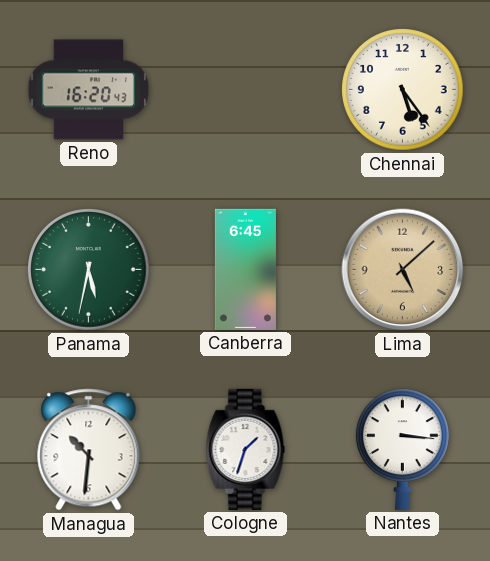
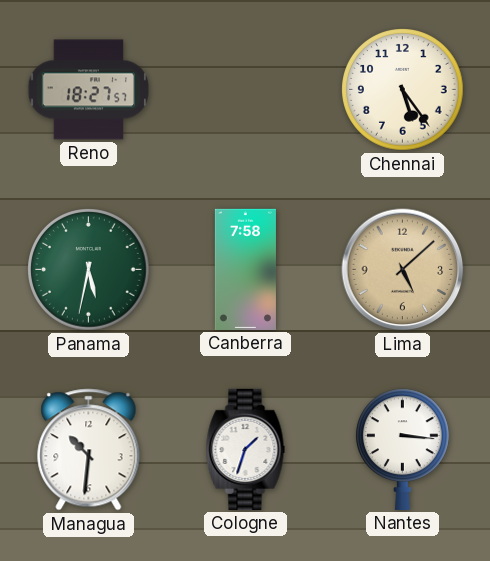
Reno: 16:20 -> 18:27
Canberra: 6:45 -> 7:58
